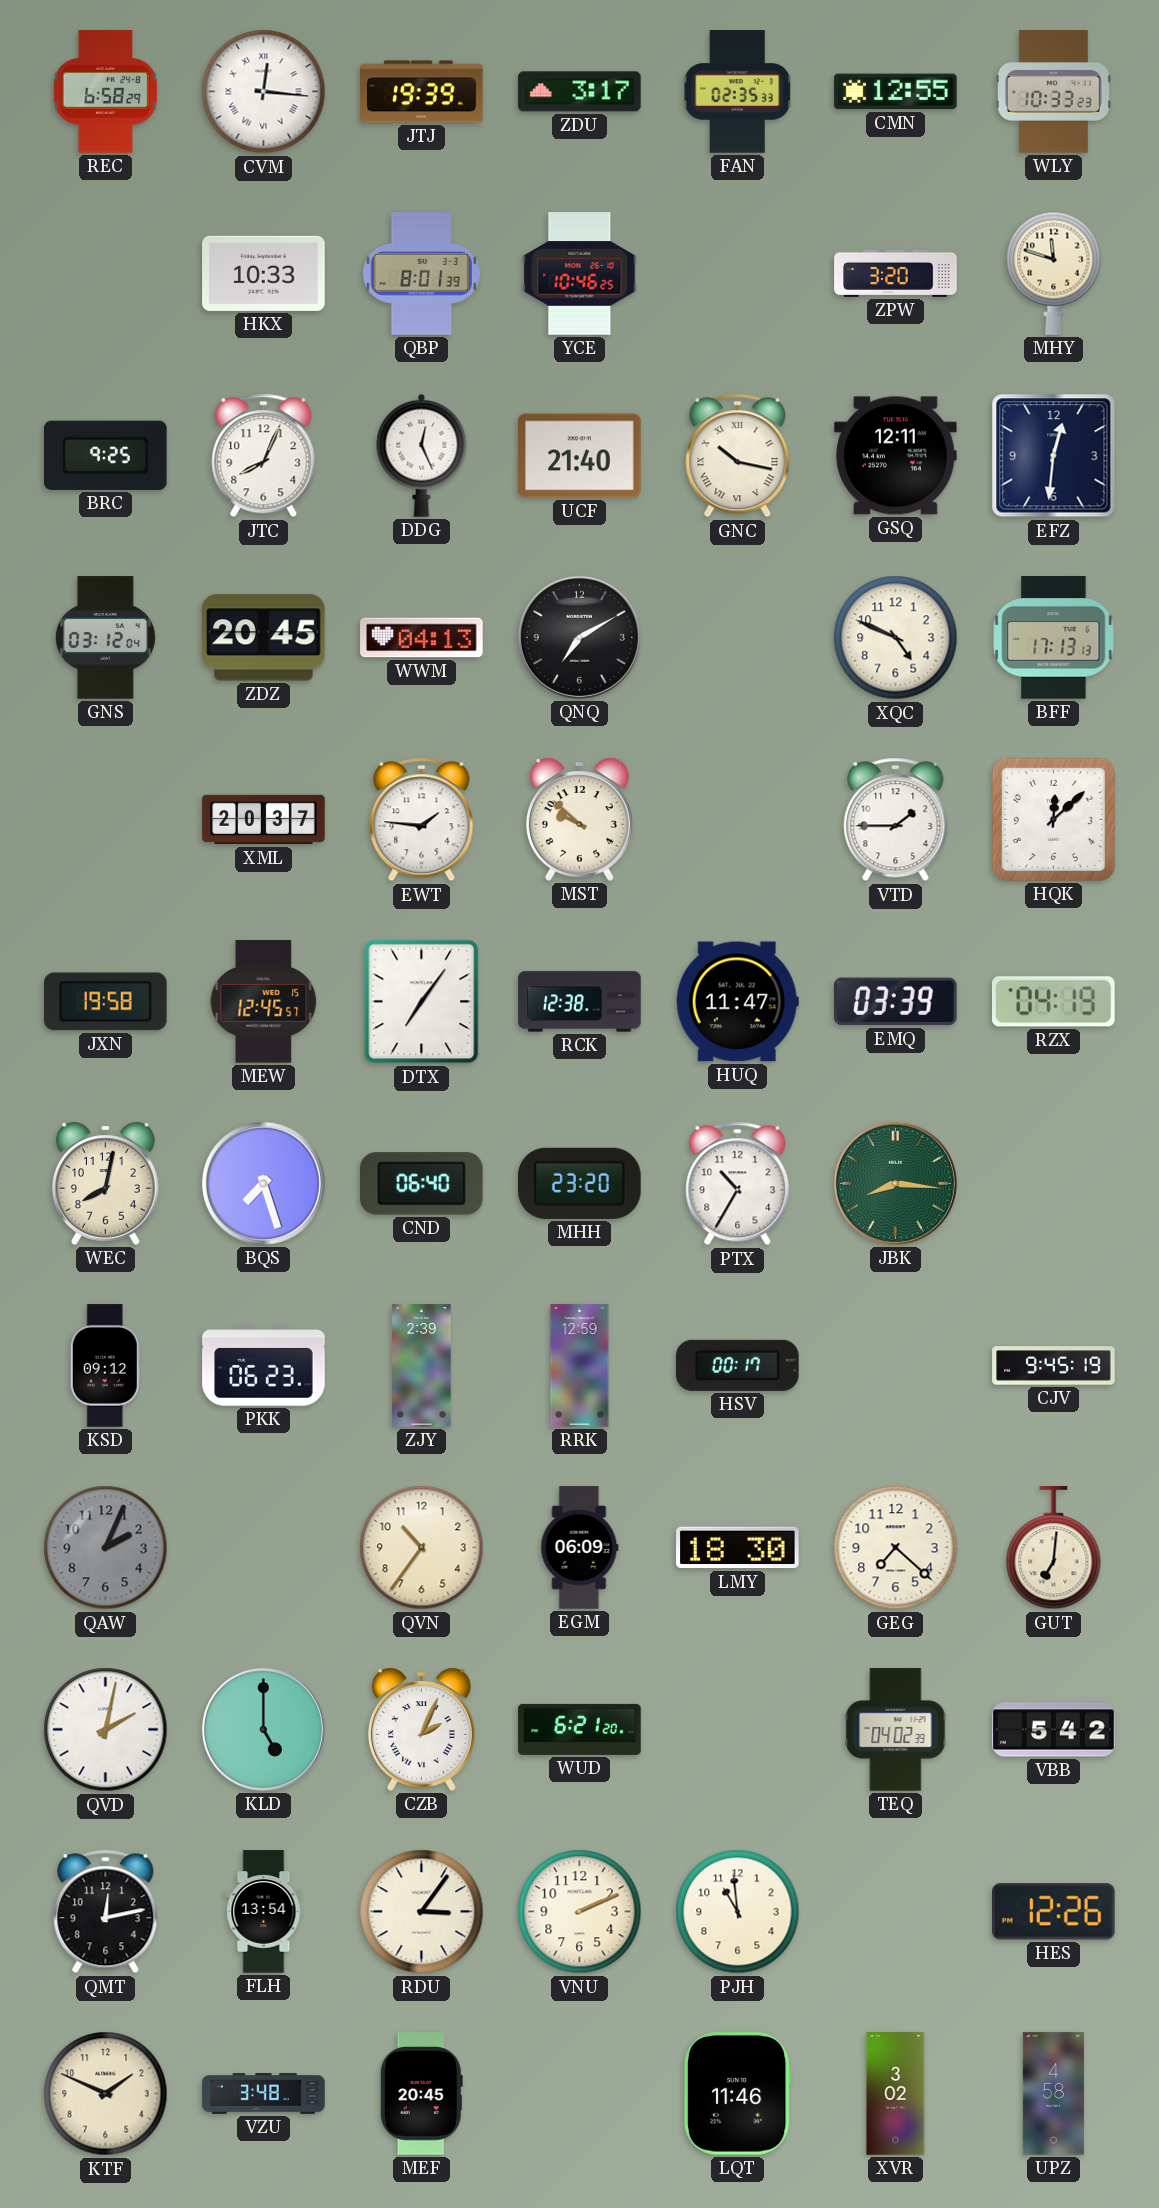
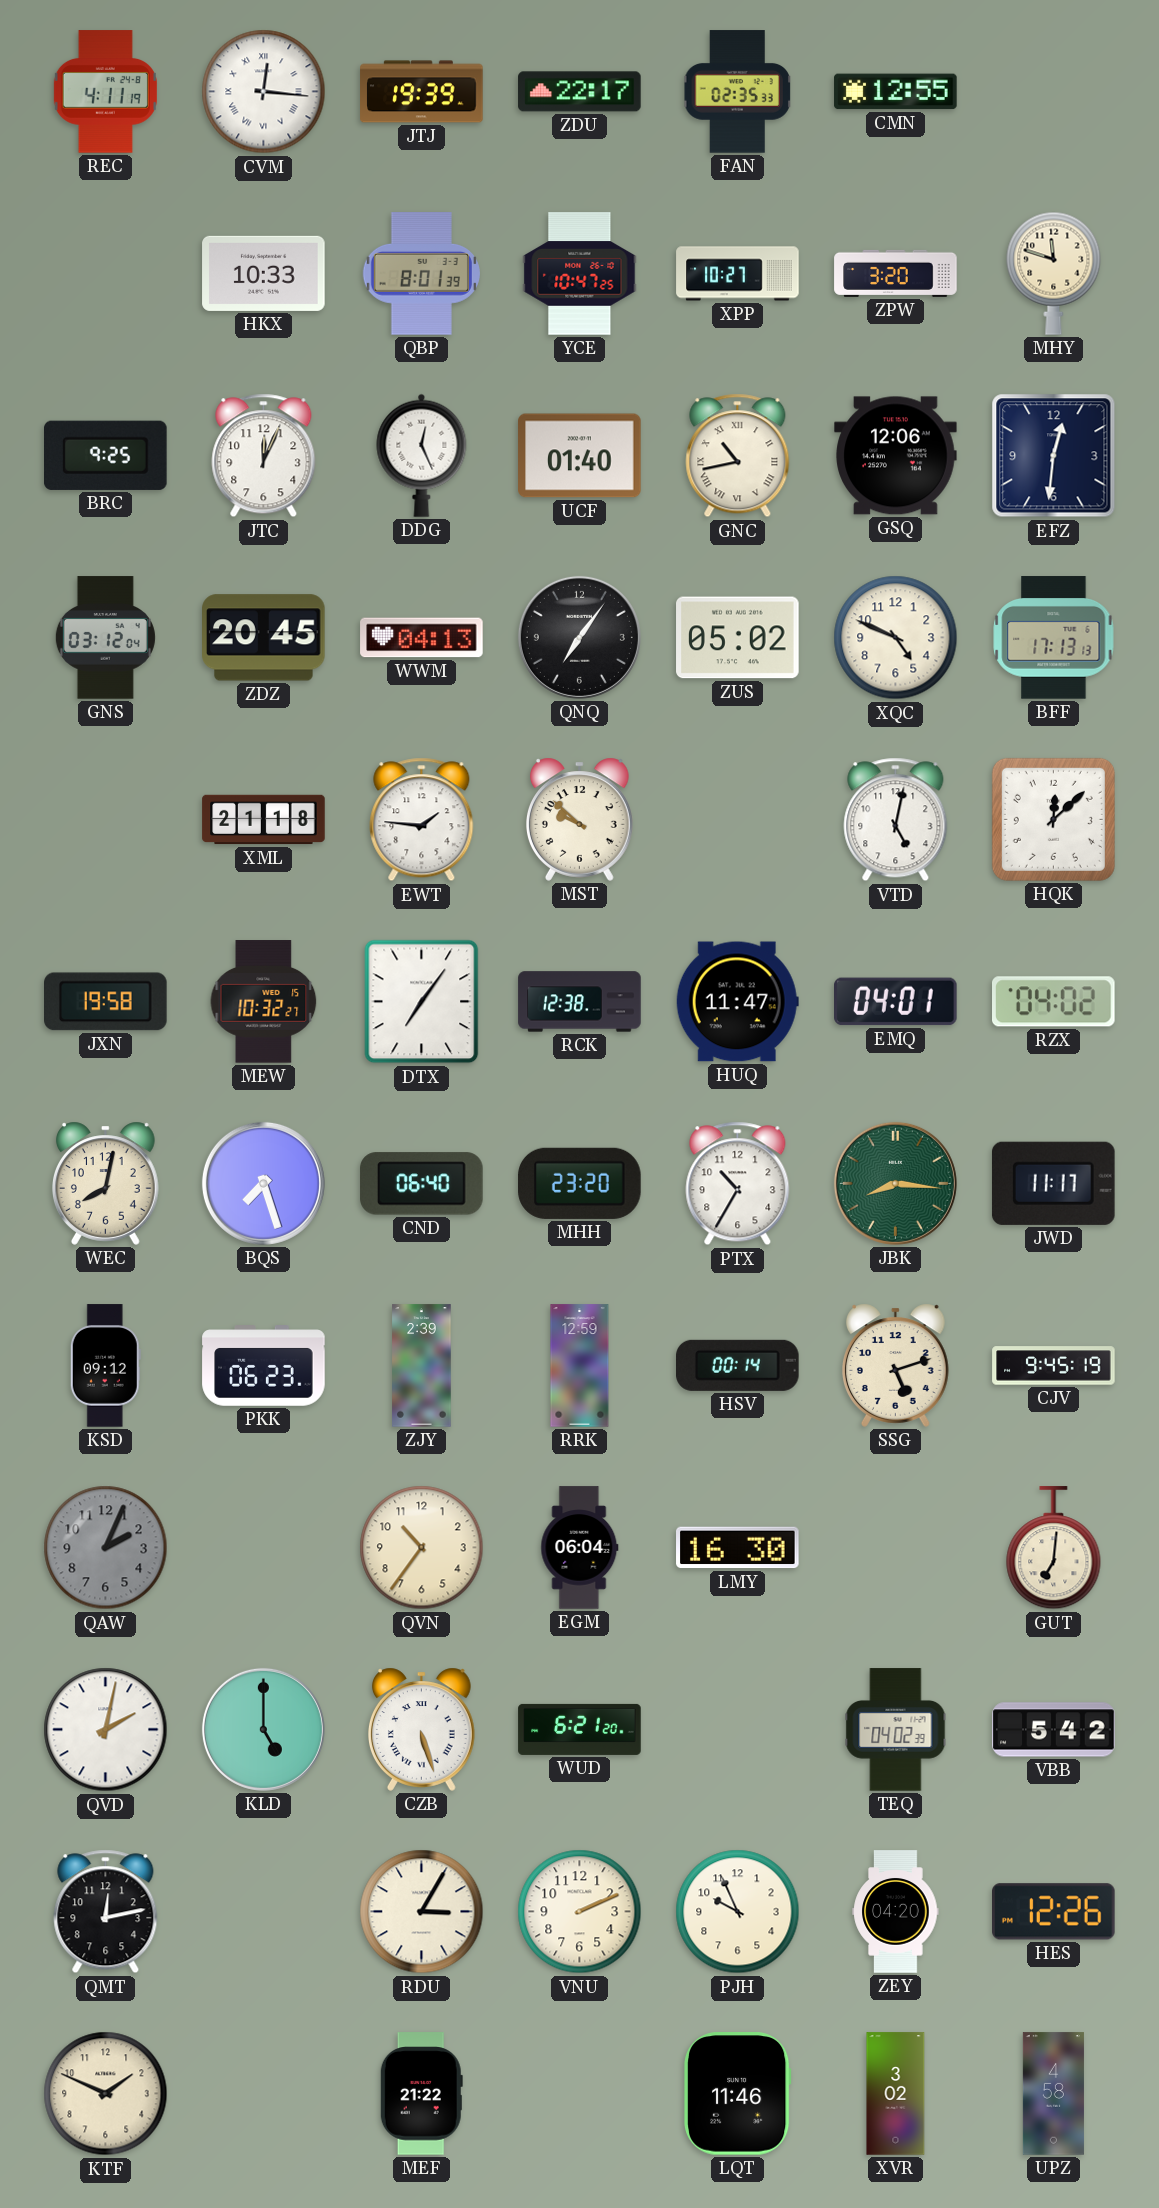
REC: 6:58 -> 4:11
ZDU: 3:17 -> 22:17
WLY: 10:33 -> none
YCE: 10:46 -> 10:47
XPP: none -> 10:27
JTC: 8:04 -> 12:04
UCF: 21:40 -> 01:40
GNC: 10:17 -> 10:43
GSQ: 12:11 -> 12:06
QNQ: 7:10 -> 7:06
ZUS: none -> 05:02
XML: 20:37 -> 21:18
VTD: 1:45 -> 5:02
MEW: 12:45 -> 10:32
EMQ: 03:39 -> 04:01
RZX: 04:19 -> 04:02
JWD: none -> 11:17
HSV: 00:17 -> 00:14
SSG: none -> 5:12
EGM: 06:09 -> 06:04
LMY: 18:30 -> 16:30
GEG: 7:22 -> none
CZB: 2:04 -> 5:27
FLH: 13:54 -> none
RDU: 3:06 -> 3:05
PJH: 10:59 -> 9:56
ZEY: none -> 04:20
VZU: 3:48 -> none
MEF: 20:45 -> 21:22
